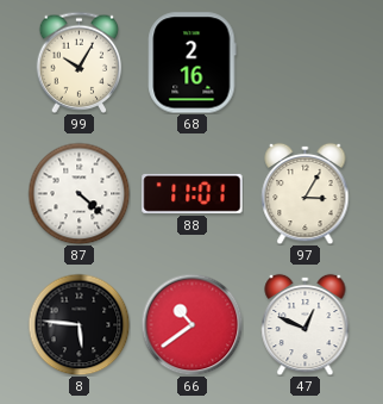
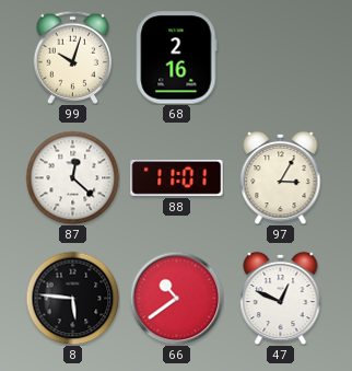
99: 10:05 -> 10:03
87: 4:22 -> 12:22
